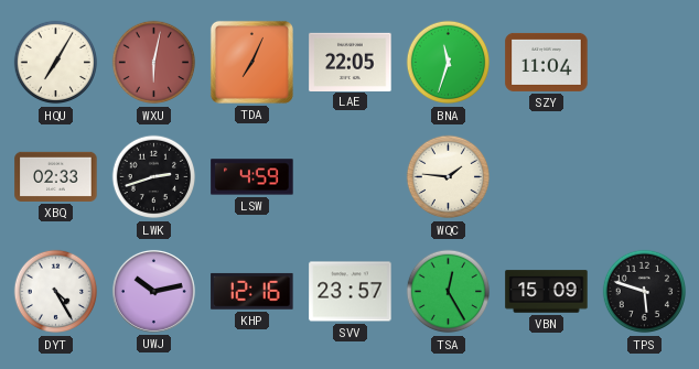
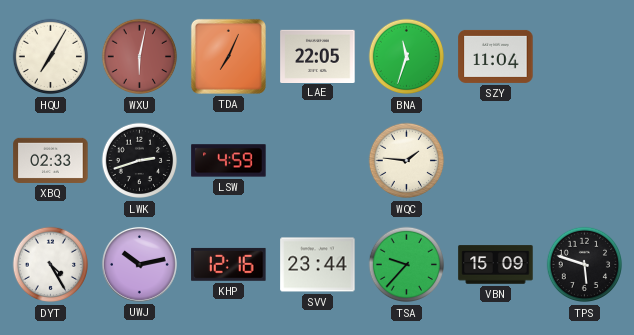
SVV: 23:57 -> 23:44
TSA: 12:25 -> 9:37
